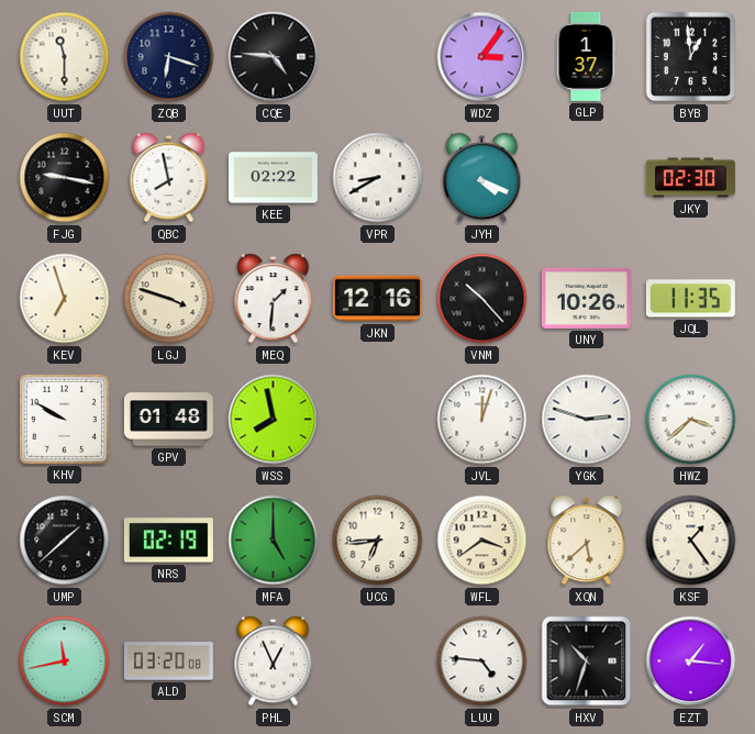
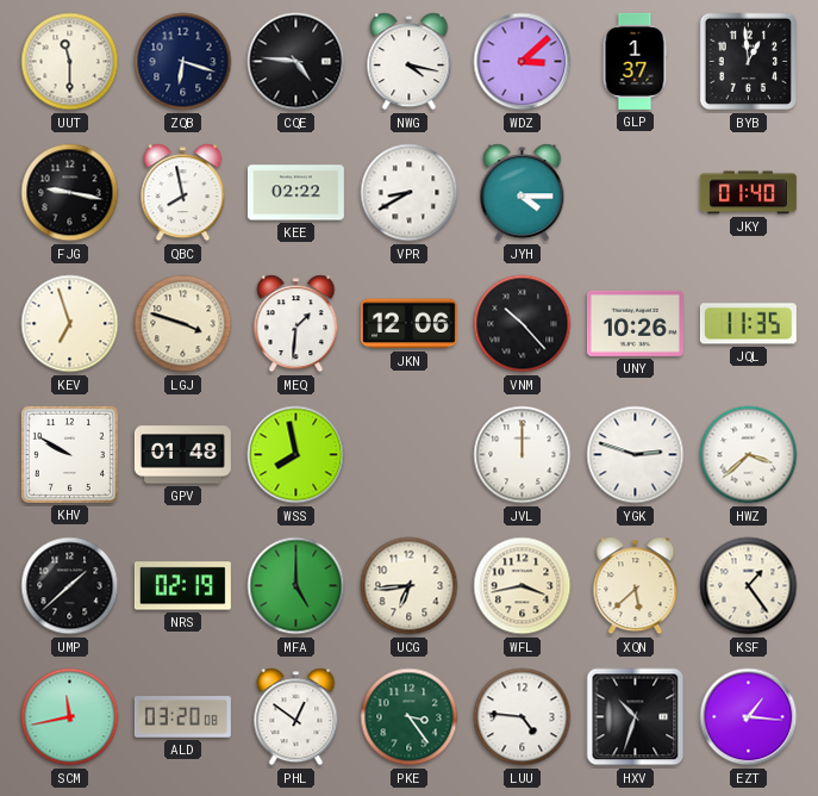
NWG: none -> 4:17
WDZ: 3:06 -> 3:08
JYH: 4:19 -> 4:15
JKY: 02:30 -> 01:40
JKN: 12:16 -> 12:06
JVL: 12:03 -> 12:00
WFL: 3:39 -> 3:43
PHL: 12:56 -> 12:51
PKE: none -> 3:24
